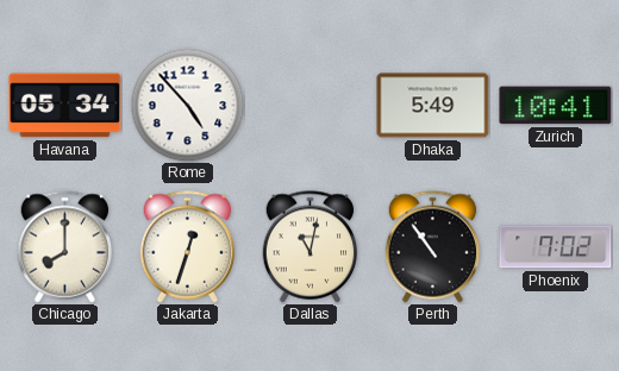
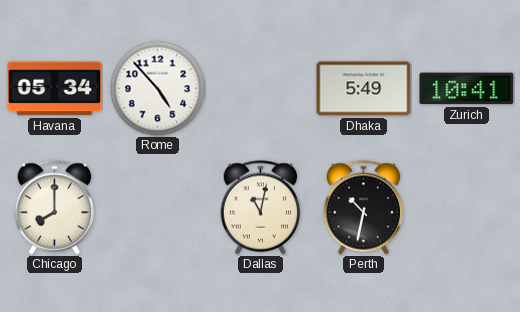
Jakarta: 12:33 -> none
Perth: 10:54 -> 10:32
Phoenix: 7:02 -> none
